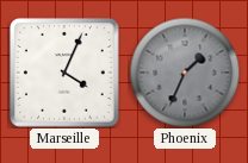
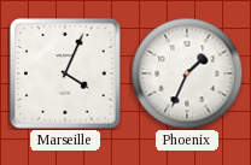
Phoenix dial: grey -> white
